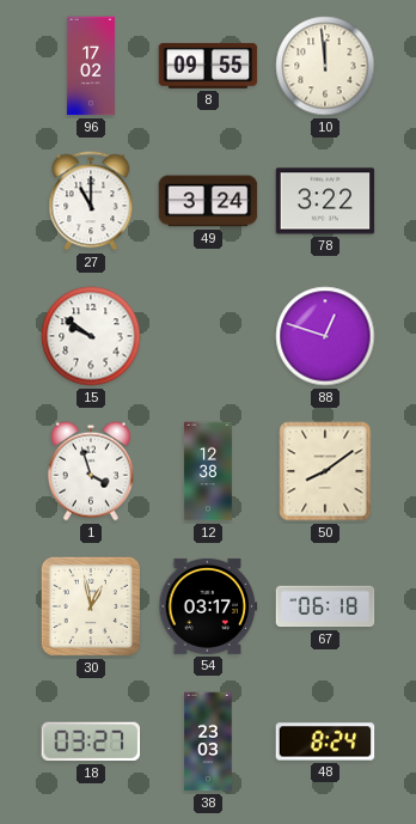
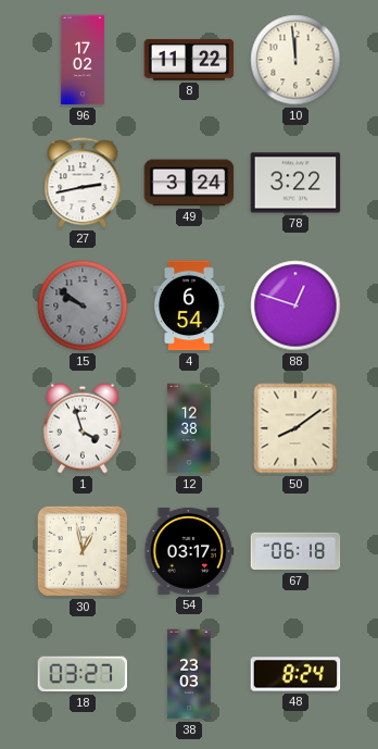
8: 09:55 -> 11:22
27: 11:00 -> 2:43
15 dial: white -> grey
4: none -> 6:54
